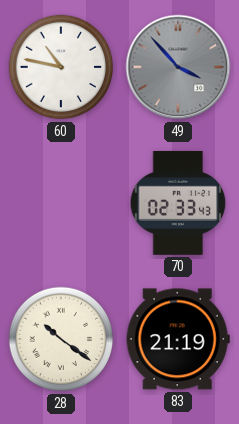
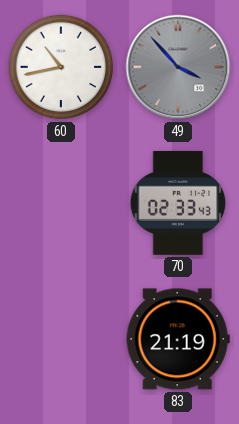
60: 10:47 -> 10:43
28: 10:21 -> none
